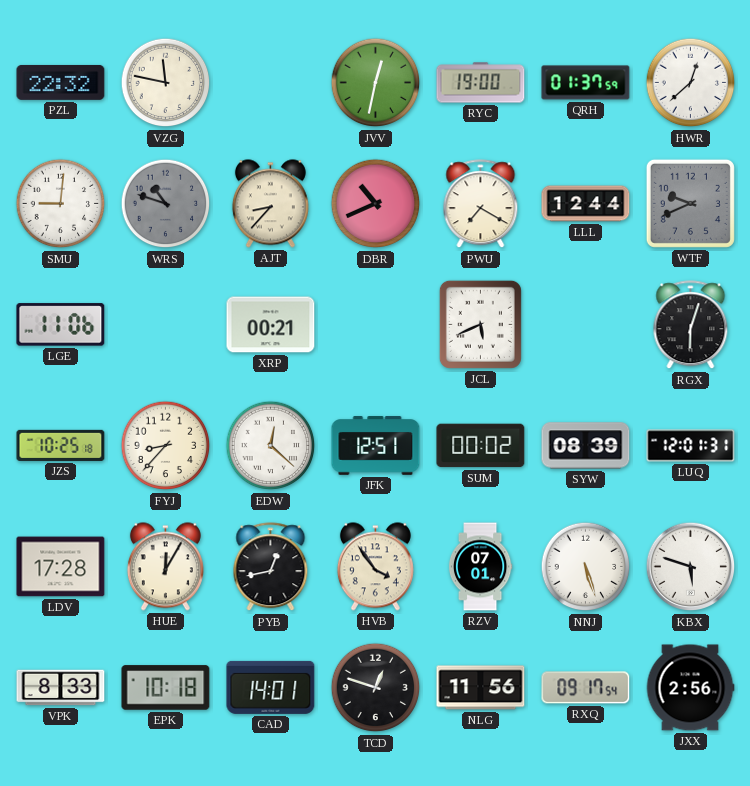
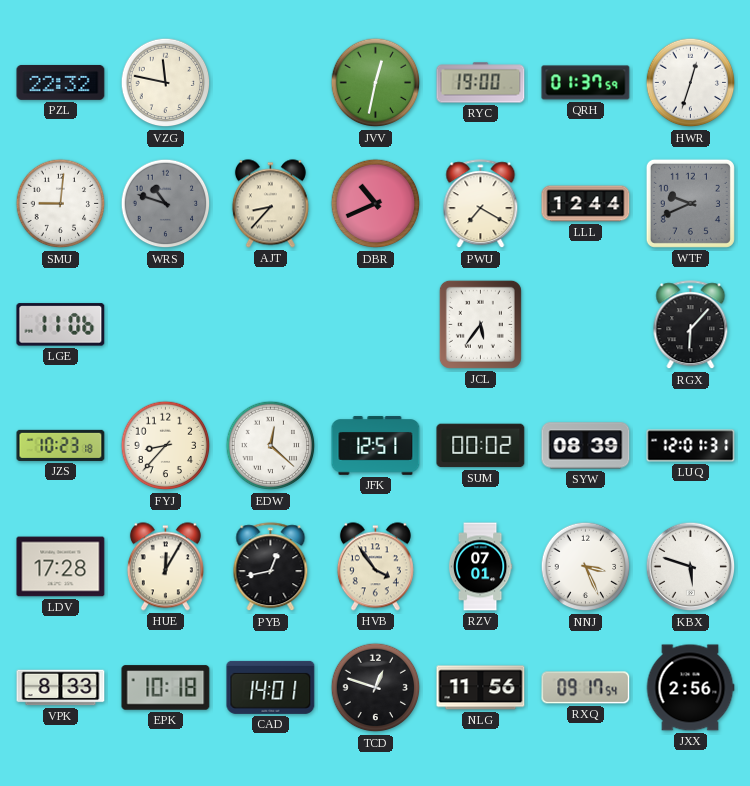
HWR: 12:38 -> 12:33
XRP: 00:21 -> none
JCL: 5:41 -> 5:36
RGX: 6:03 -> 6:07
JZS: 10:25 -> 10:23
NNJ: 5:27 -> 3:26
